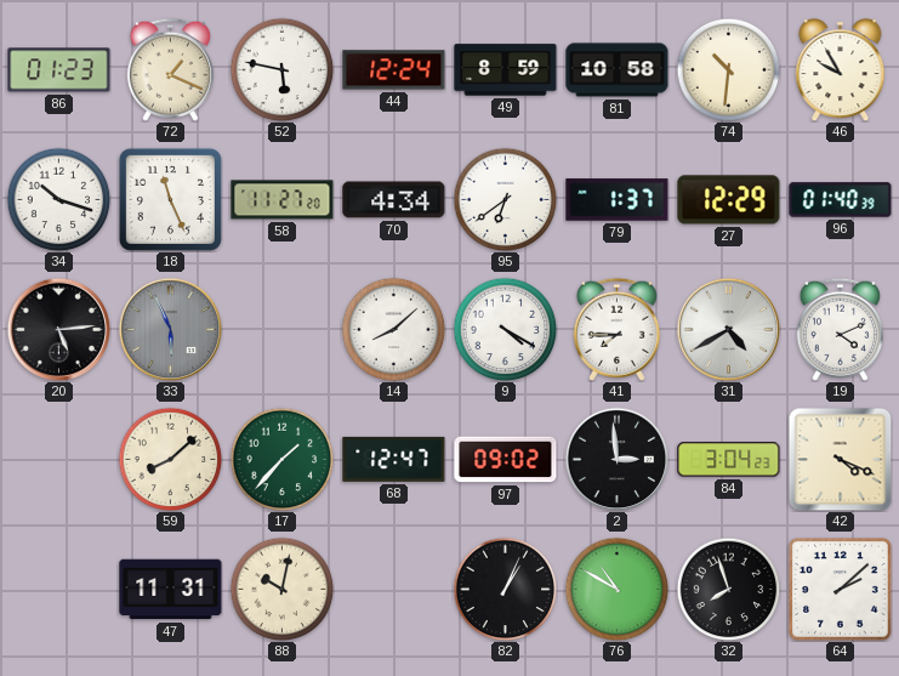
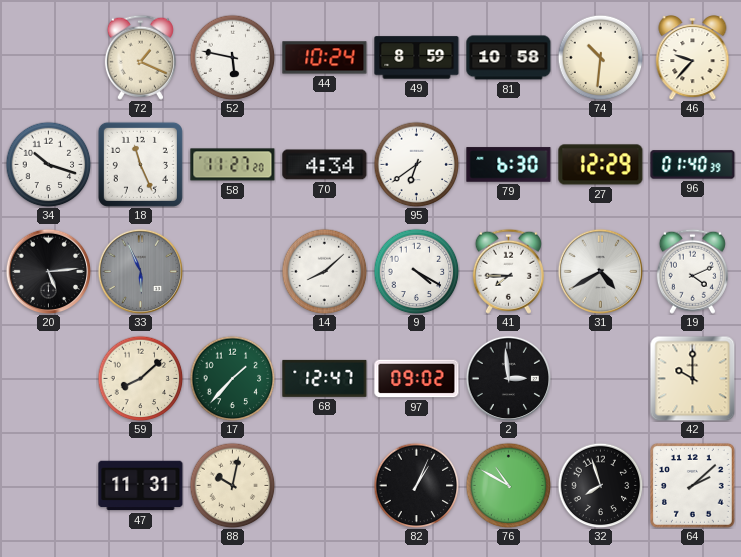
86: 01:23 -> none
44: 12:24 -> 10:24
46: 9:55 -> 9:37
79: 1:37 -> 6:30
84: 3:04 -> none
42: 4:19 -> 10:00
